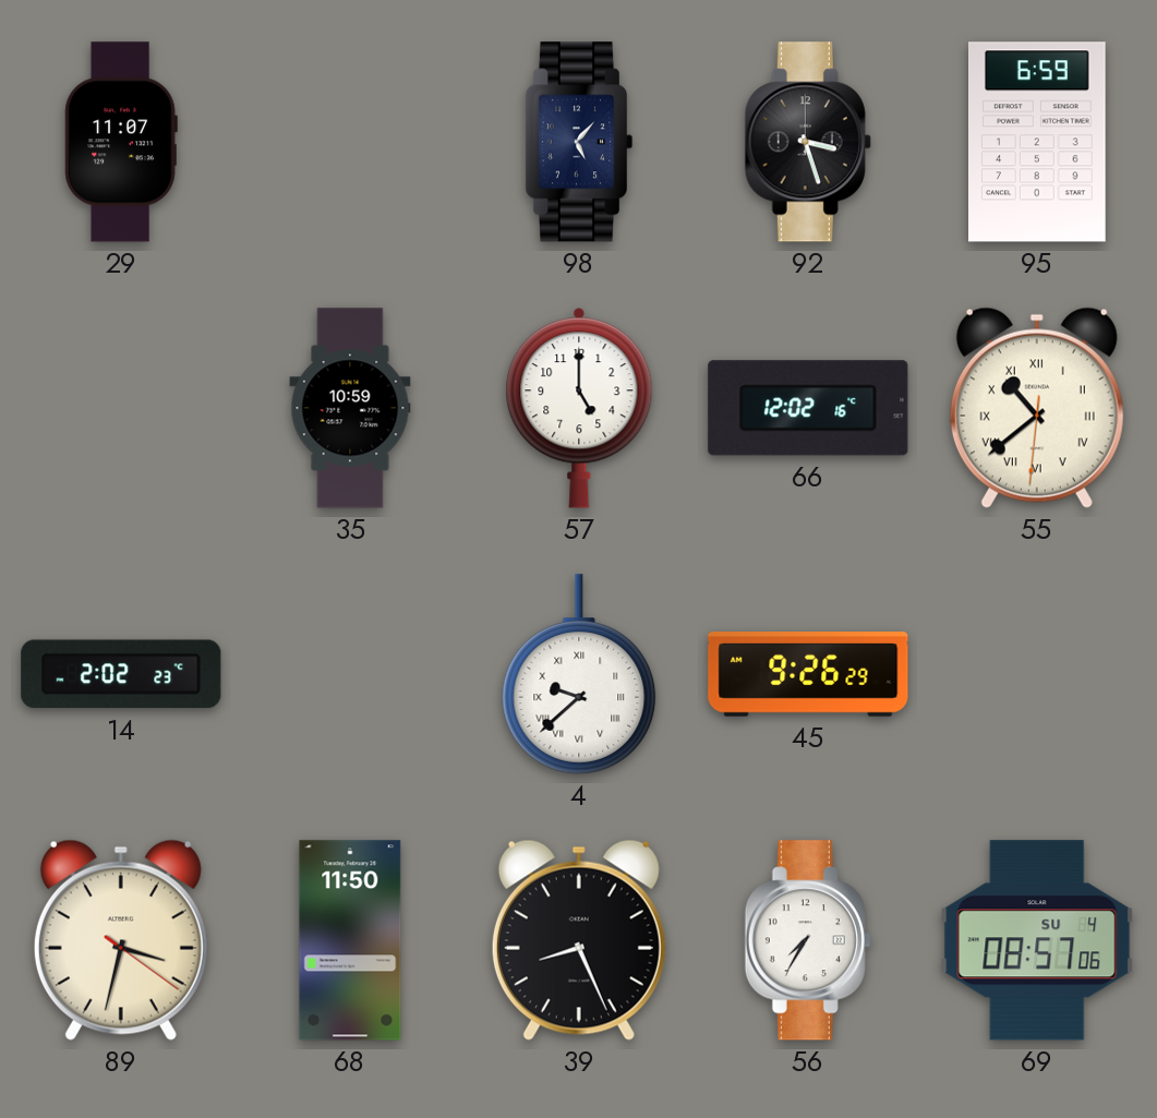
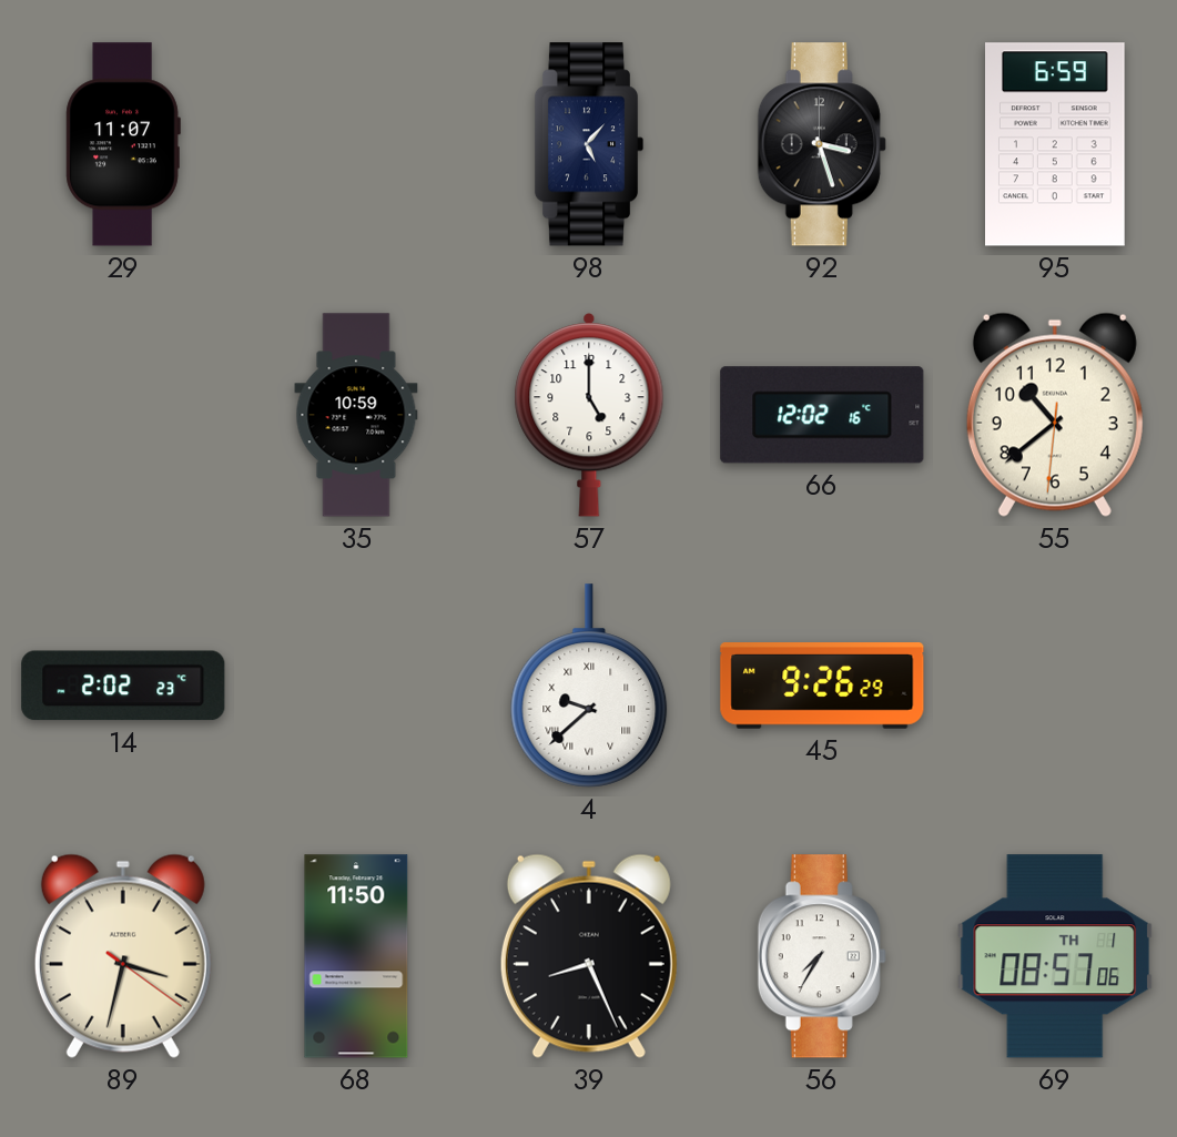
55 numerals: Roman -> Arabic
69 date: SU 4 -> TH 1
